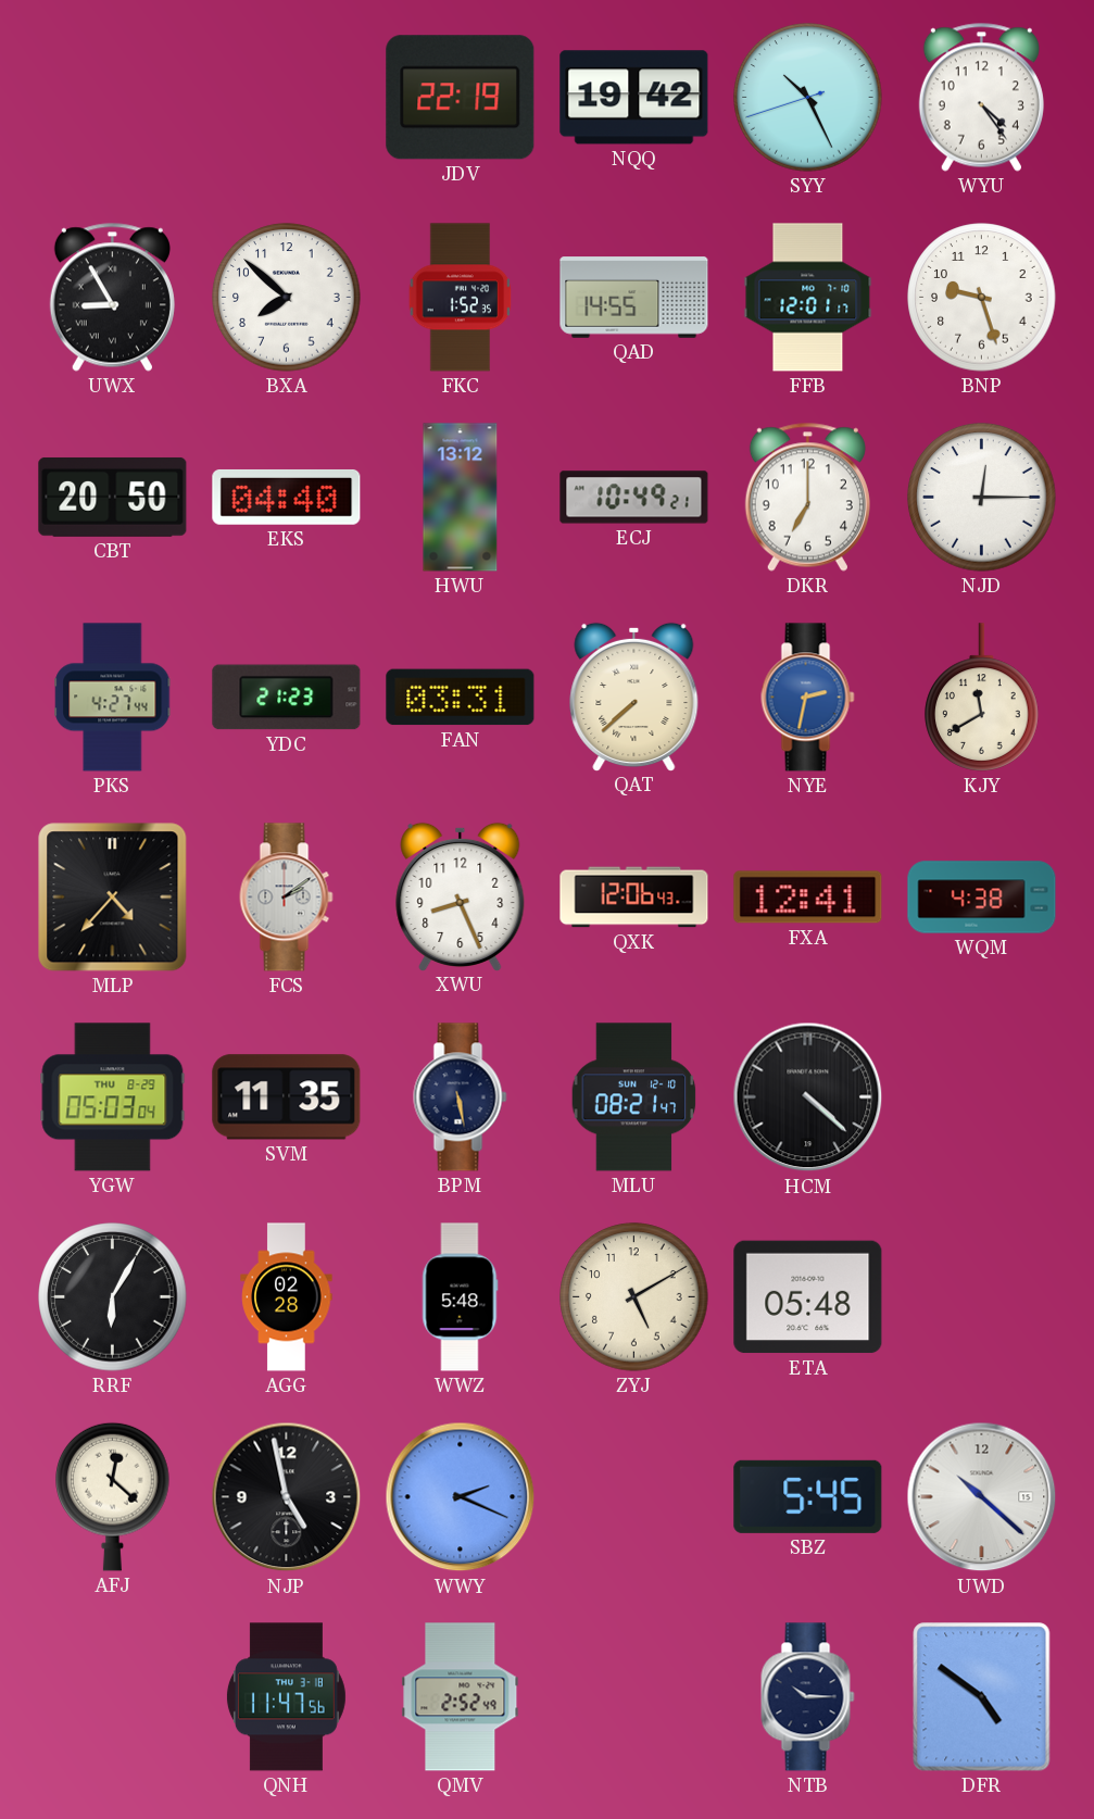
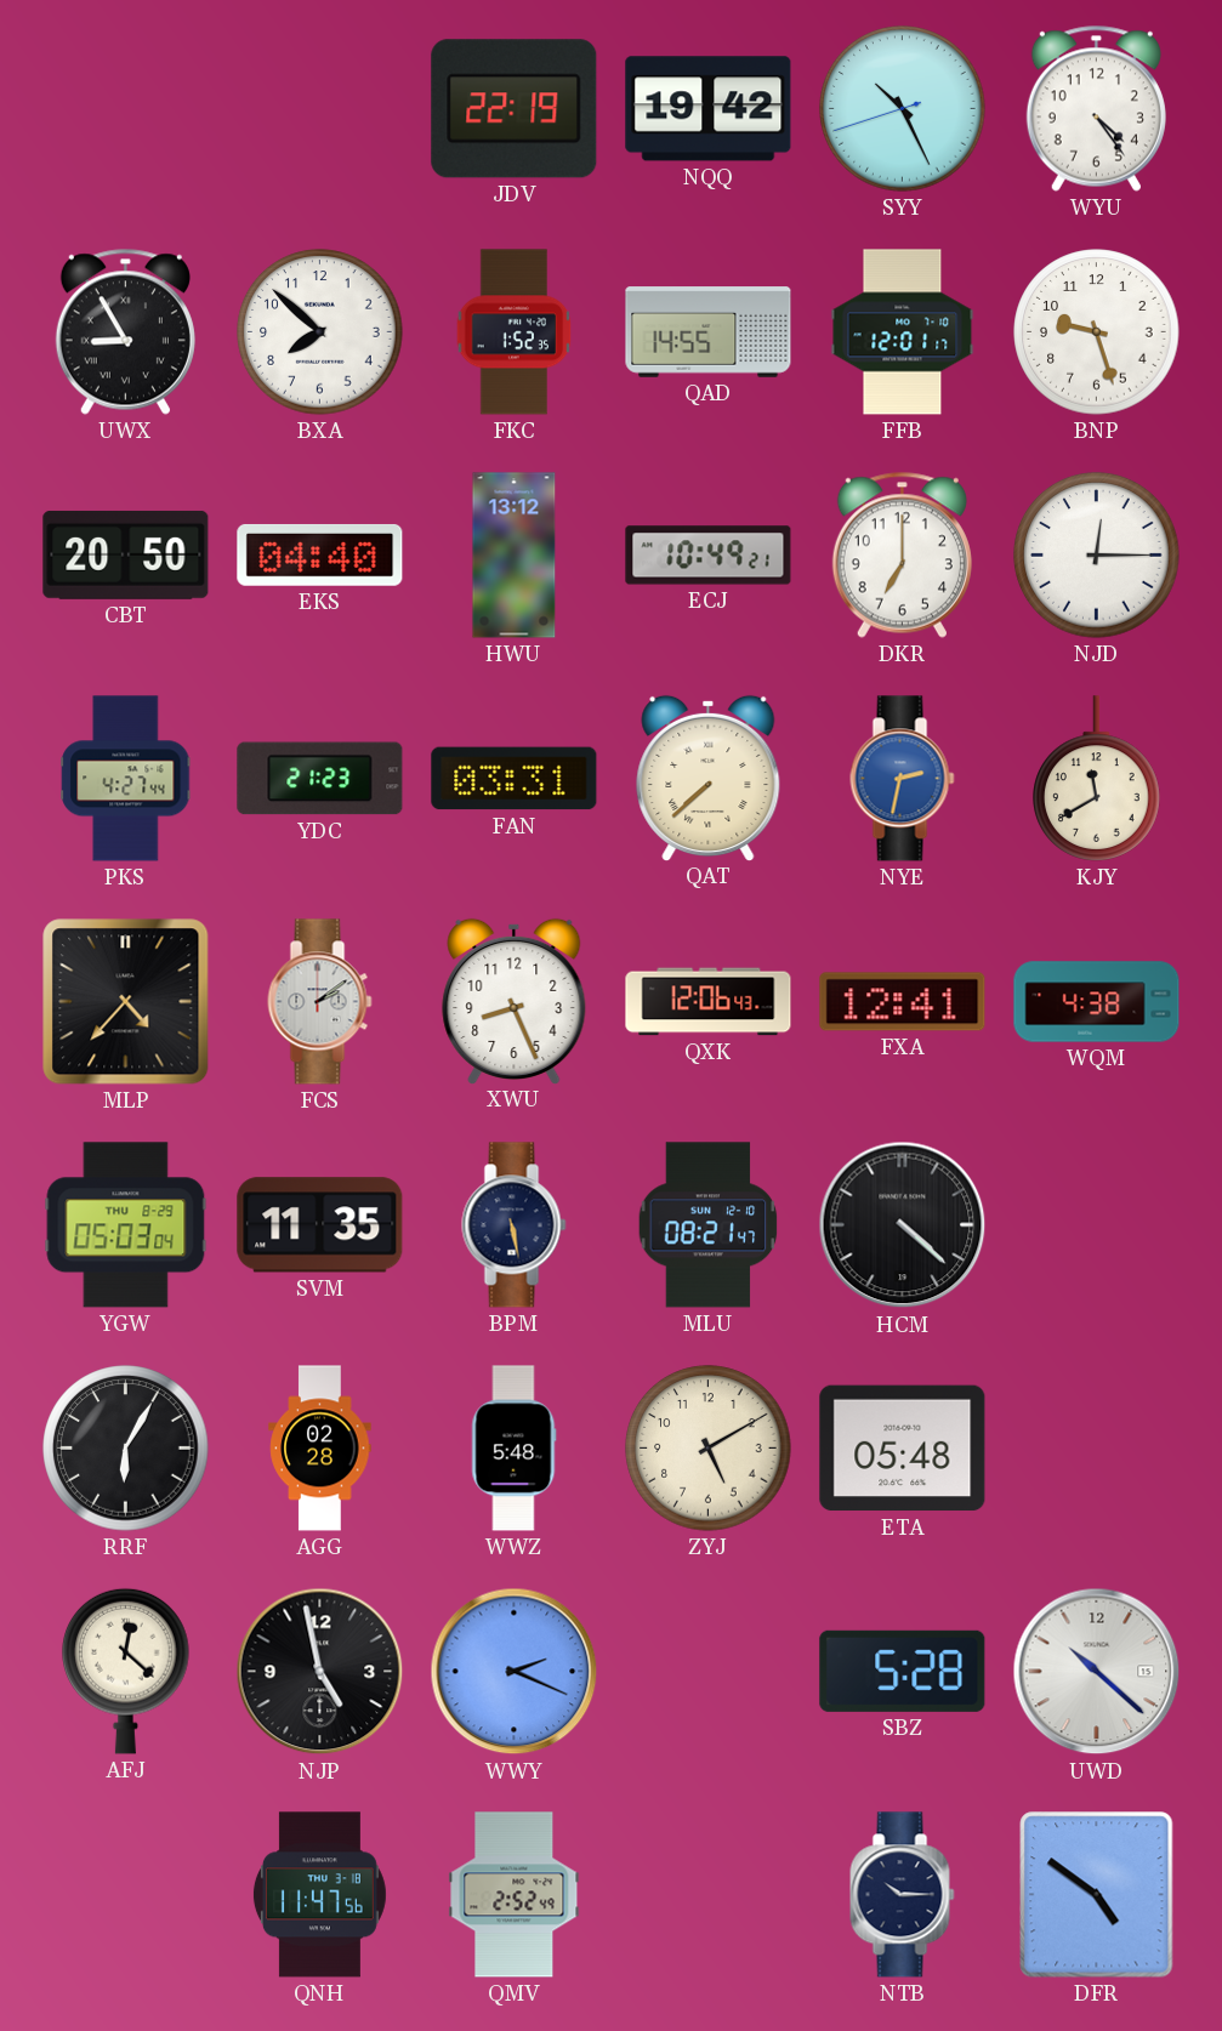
SBZ: 5:45 -> 5:28
